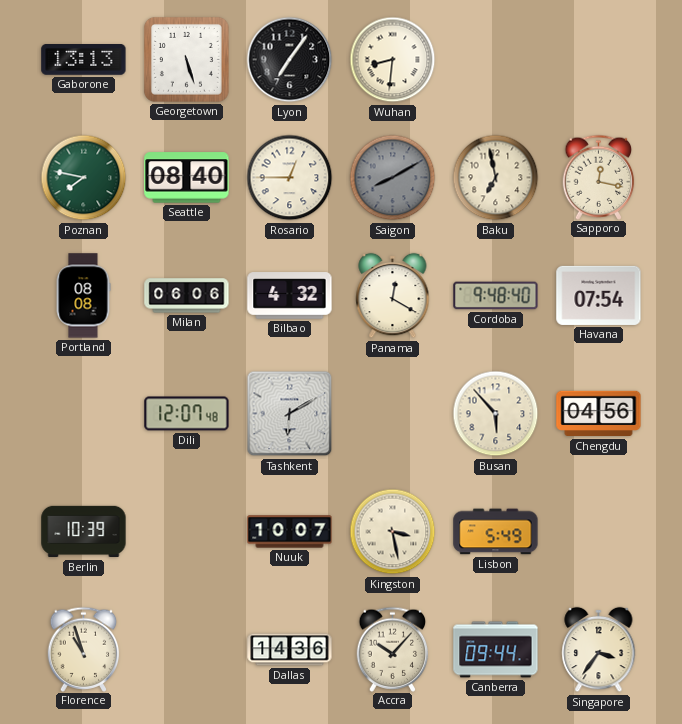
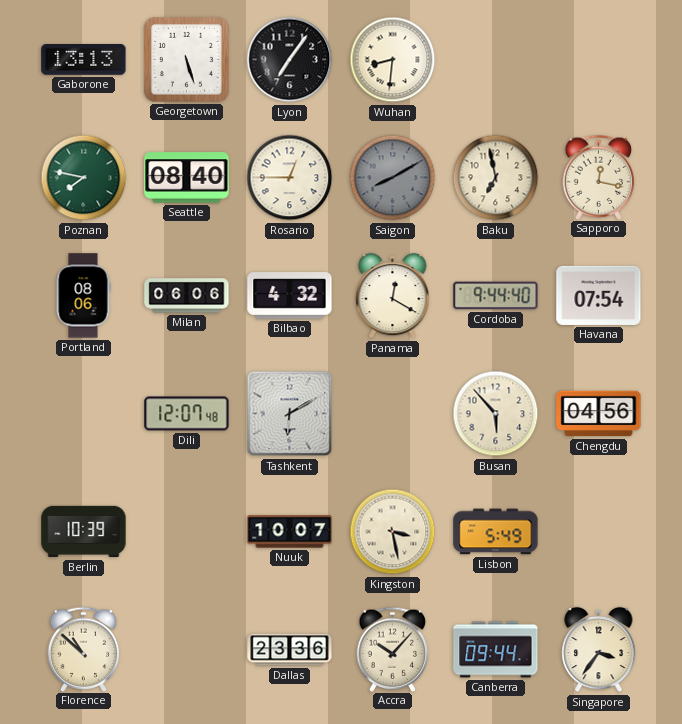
Portland: 08:08 -> 08:06
Cordoba: 9:48 -> 9:44
Florence: 10:57 -> 10:52
Dallas: 14:36 -> 23:36
